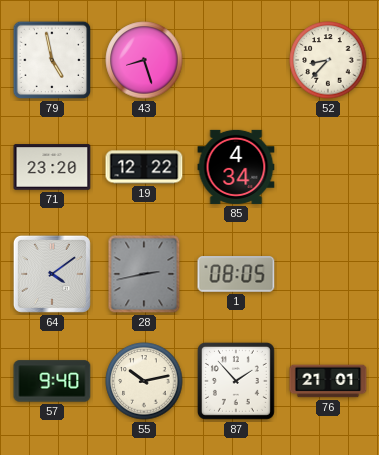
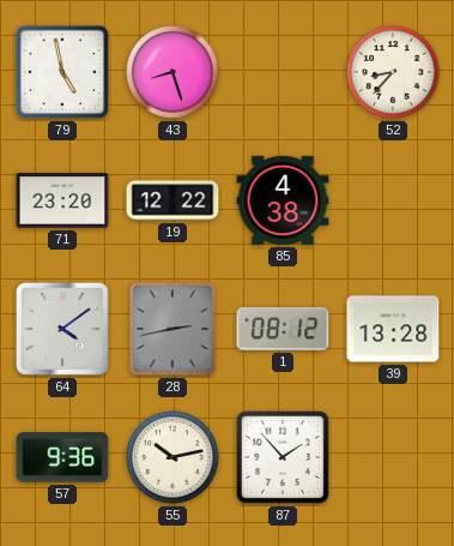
85: 4:34 -> 4:38
1: 08:05 -> 08:12
39: none -> 13:28
57: 9:40 -> 9:36
76: 21:01 -> none
